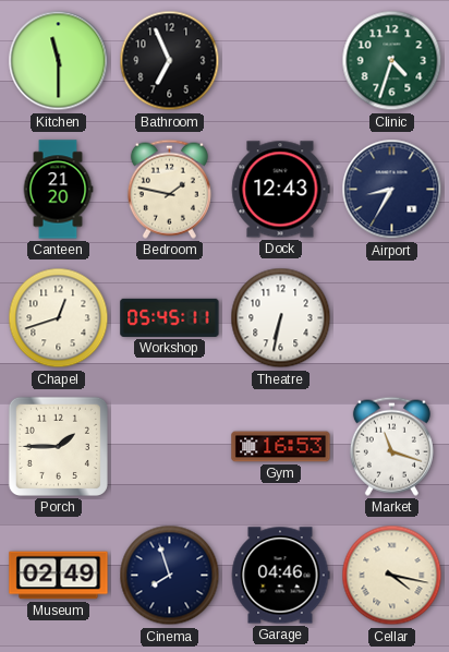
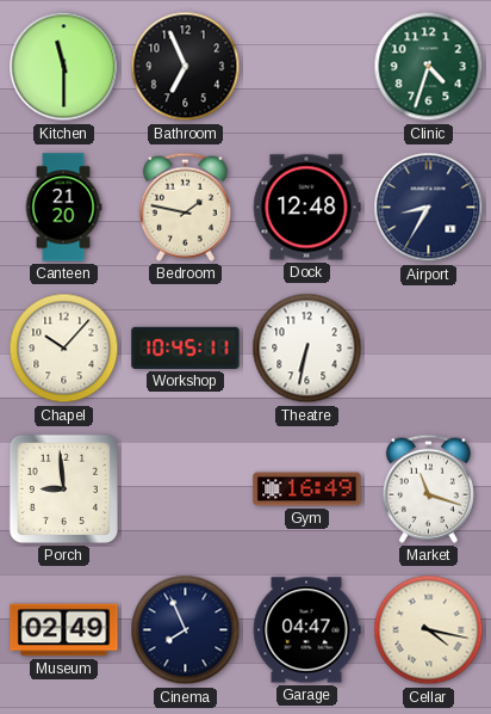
Dock: 12:43 -> 12:48
Chapel: 12:42 -> 10:07
Workshop: 05:45 -> 10:45
Porch: 1:45 -> 8:59
Gym: 16:53 -> 16:49
Cinema: 7:57 -> 7:56
Garage: 04:46 -> 04:47
